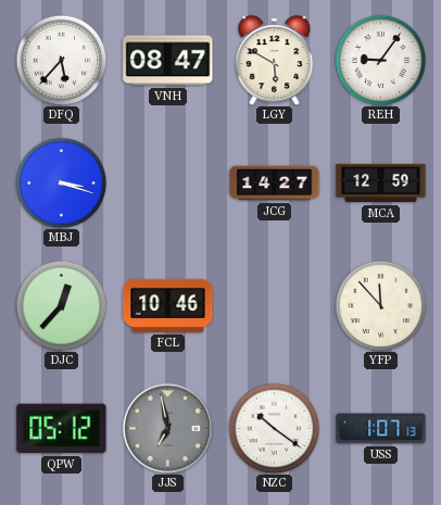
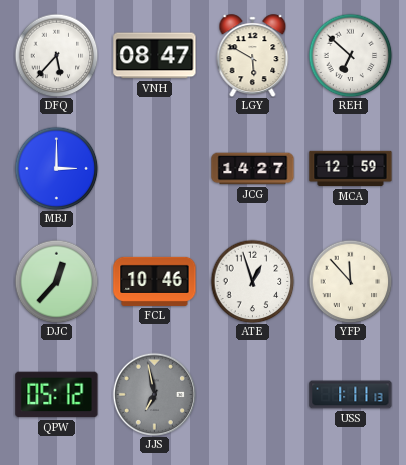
REH: 9:06 -> 6:52
MBJ: 3:18 -> 3:00
ATE: none -> 12:57
NZC: 10:21 -> none
USS: 1:07 -> 1:11
